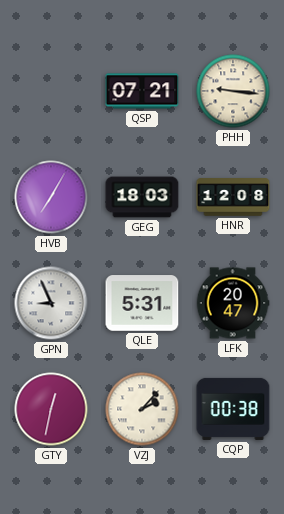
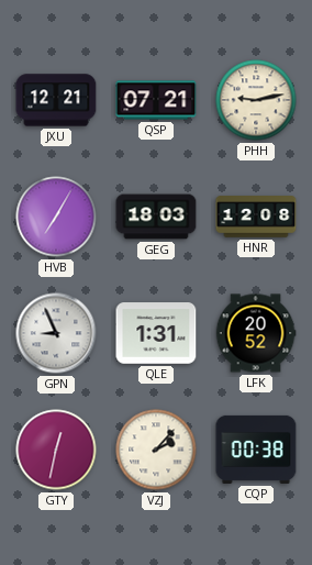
JXU: none -> 12:21
PHH: 9:16 -> 9:13
QLE: 5:31 -> 1:31
LFK: 20:47 -> 20:52
